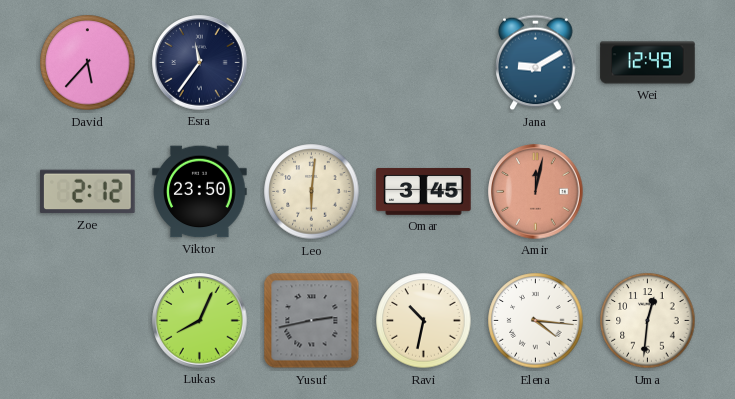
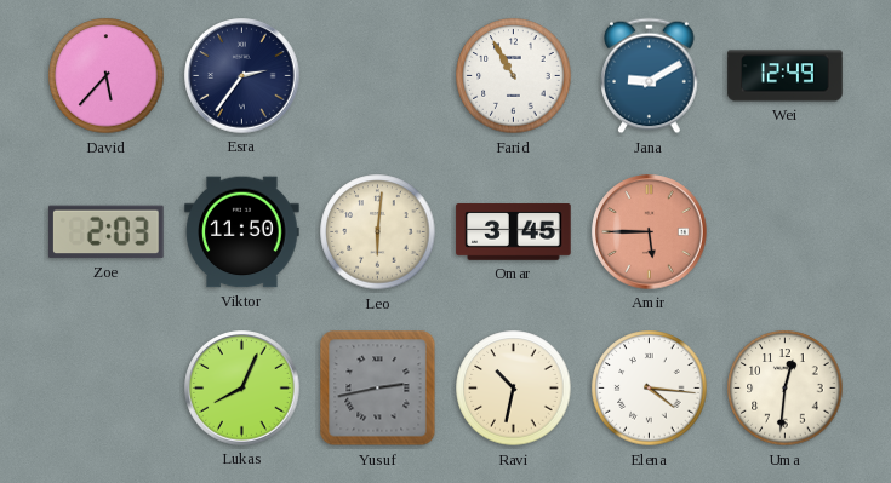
Esra: 11:36 -> 2:36
Farid: none -> 10:55
Zoe: 2:12 -> 2:03
Viktor: 23:50 -> 11:50
Amir: 12:02 -> 5:45
